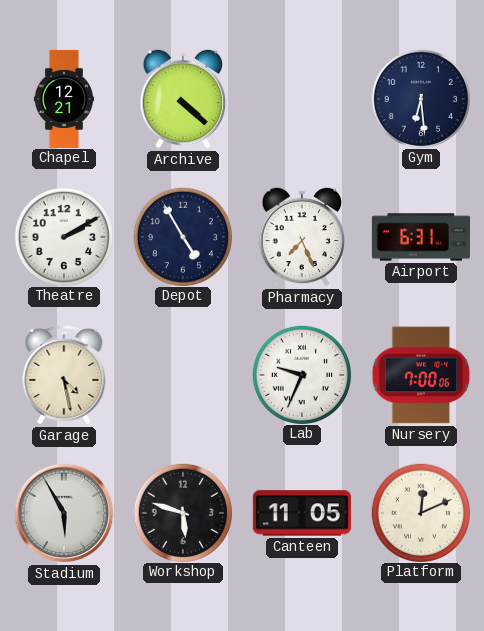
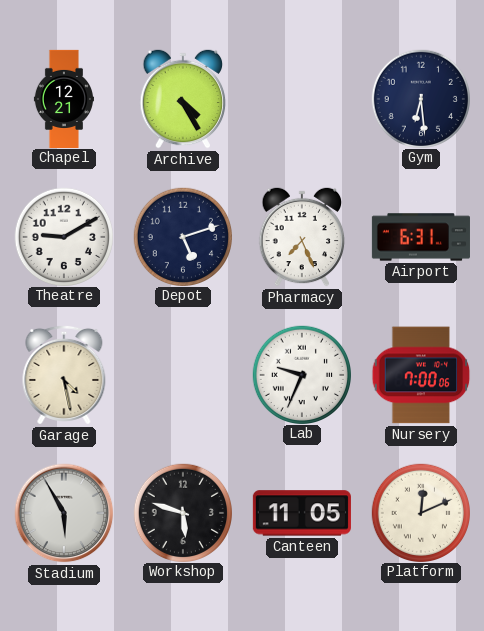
Archive: 4:22 -> 4:25
Theatre: 2:10 -> 9:10
Depot: 4:55 -> 5:12
